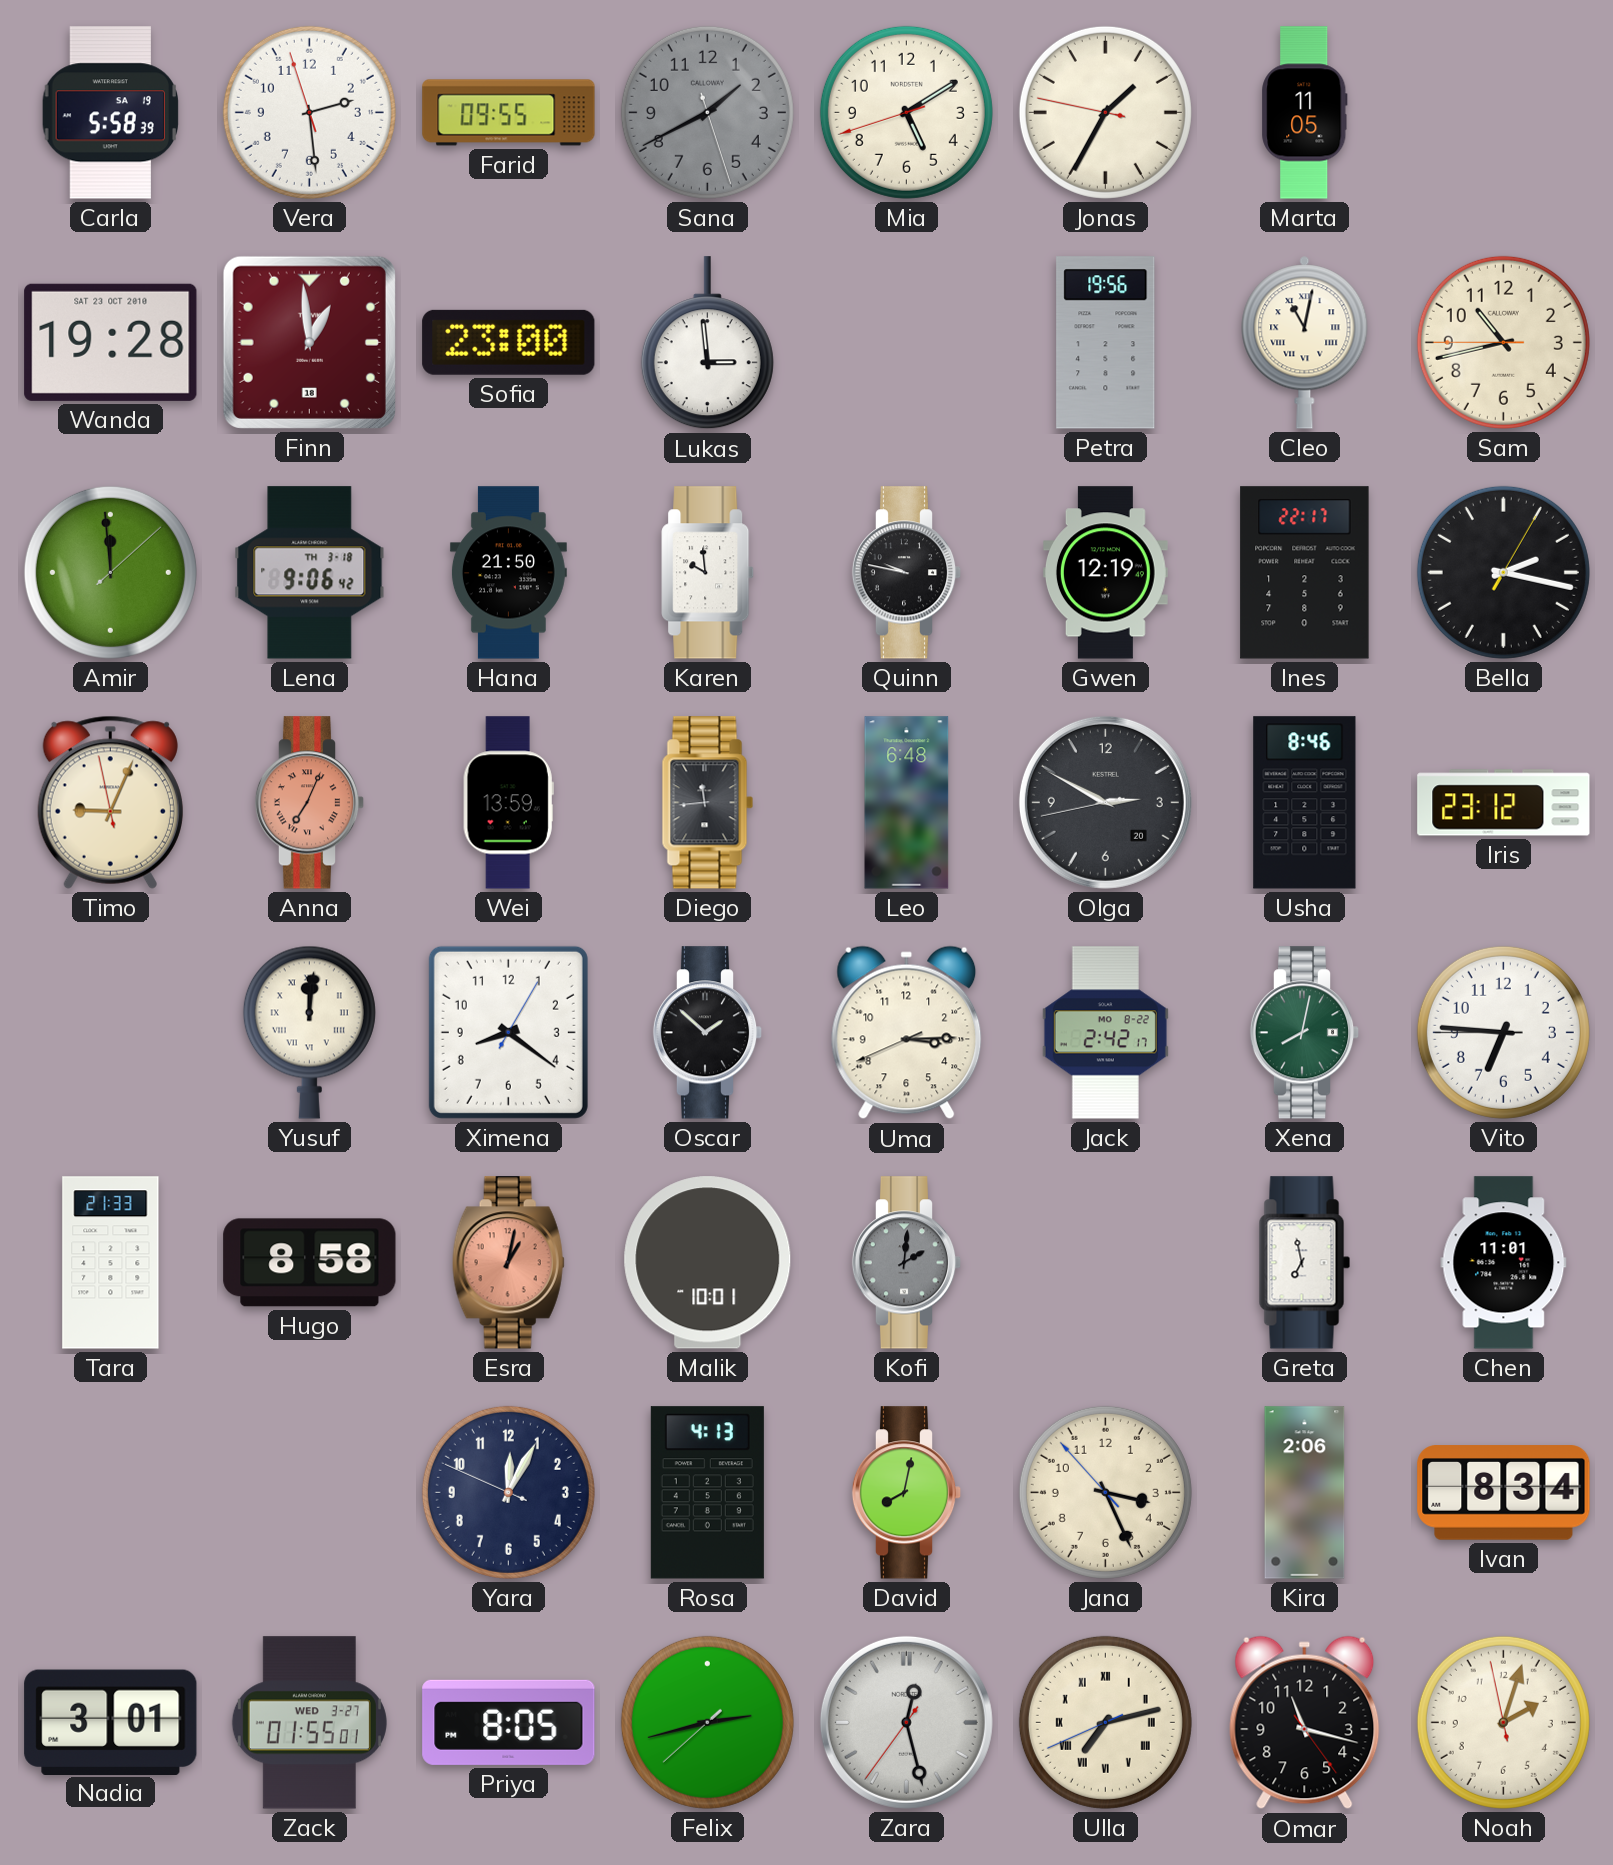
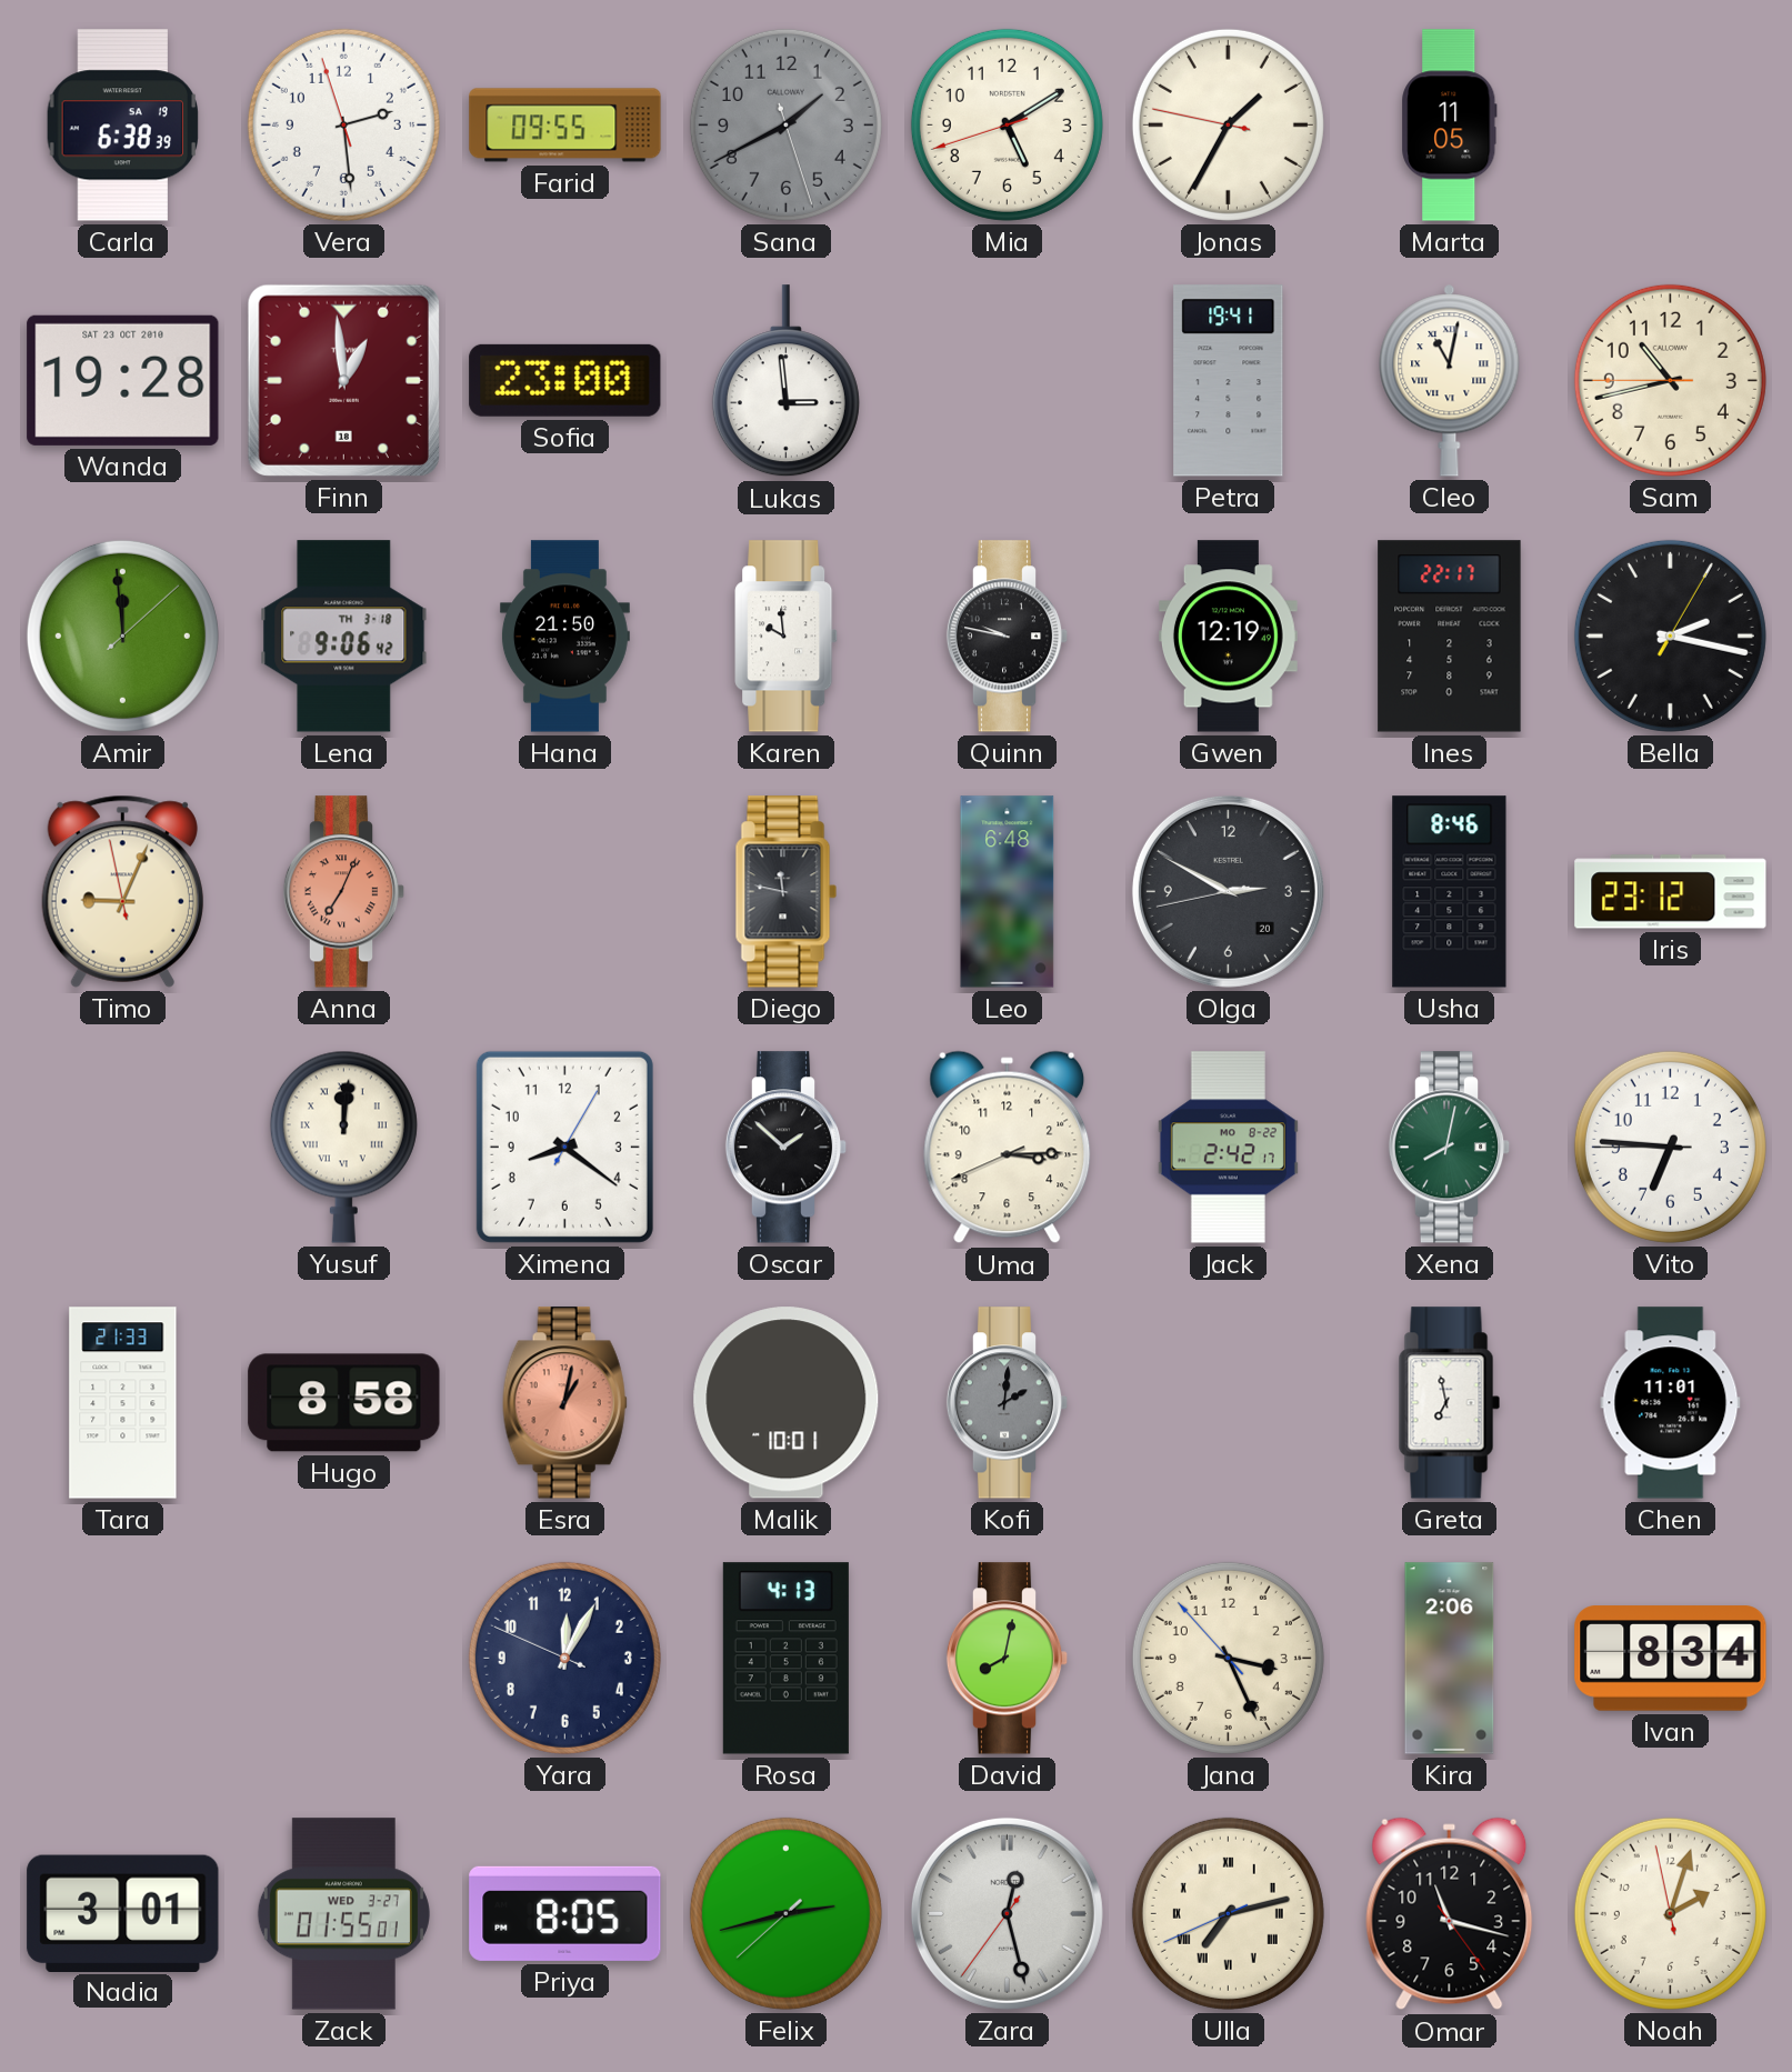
Carla: 5:58 -> 6:38
Petra: 19:56 -> 19:41
Wei: 13:59 -> none
Diego: 11:44 -> 11:47
